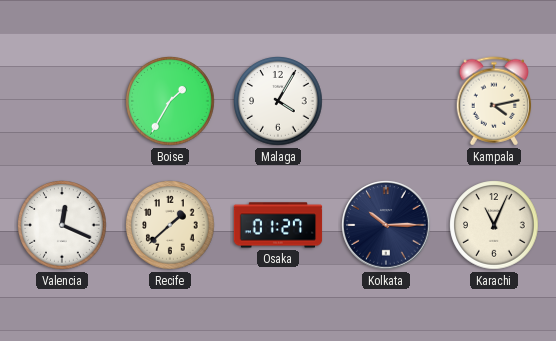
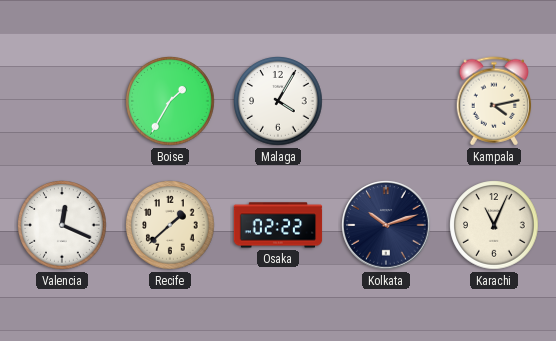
Osaka: 01:27 -> 02:22
Kolkata: 10:15 -> 10:12
